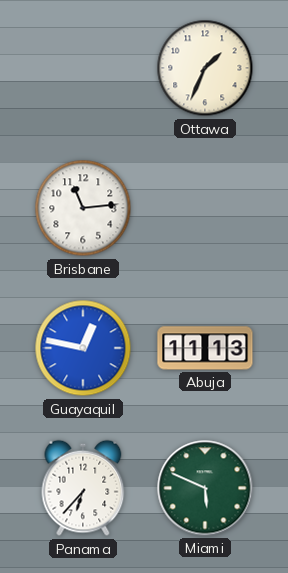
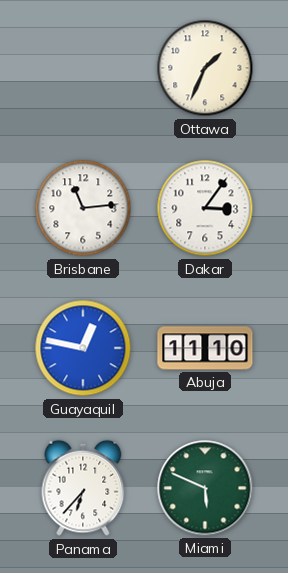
Dakar: none -> 3:06
Abuja: 11:13 -> 11:10
